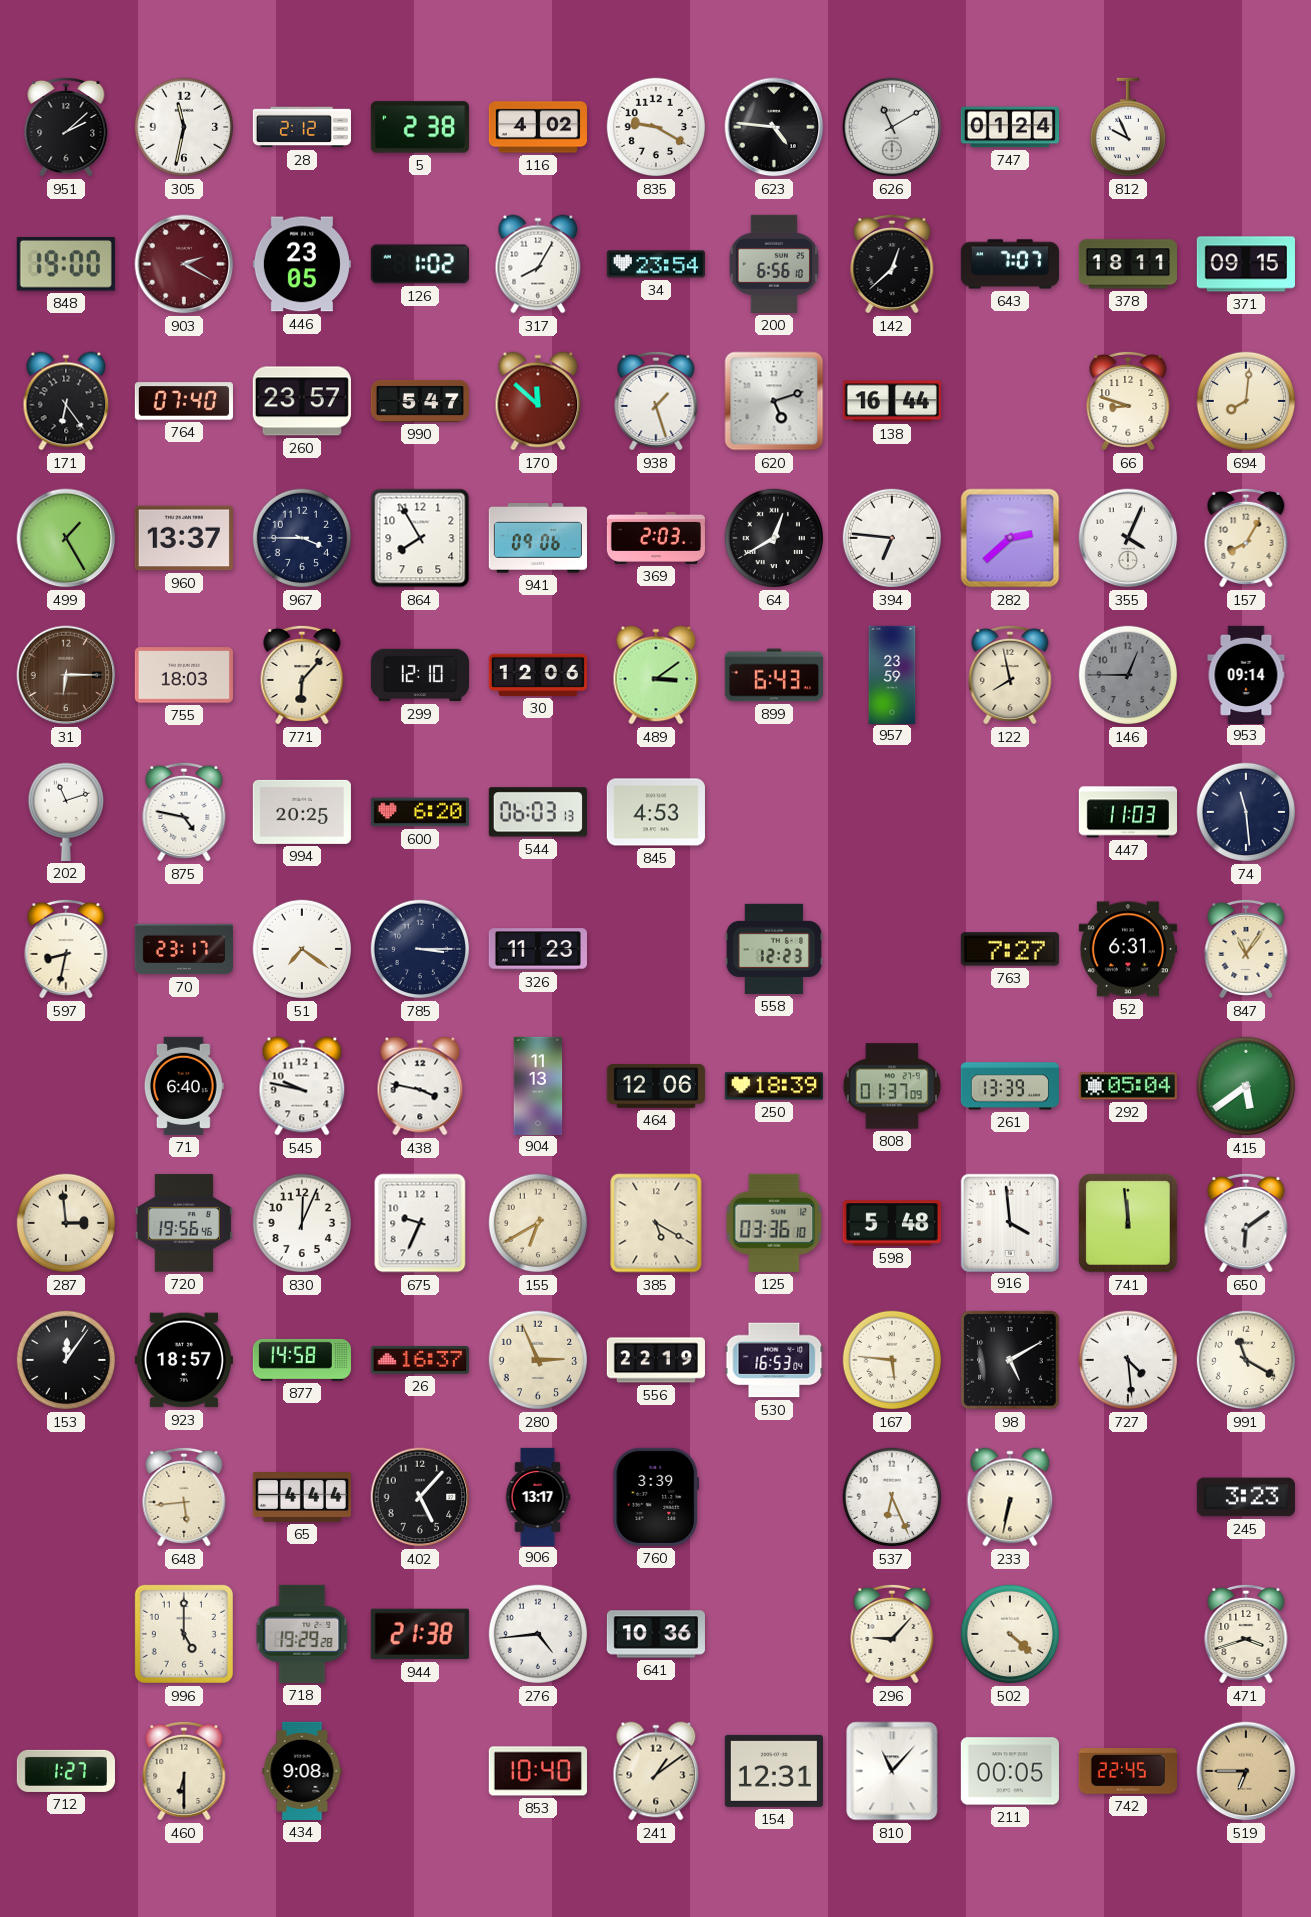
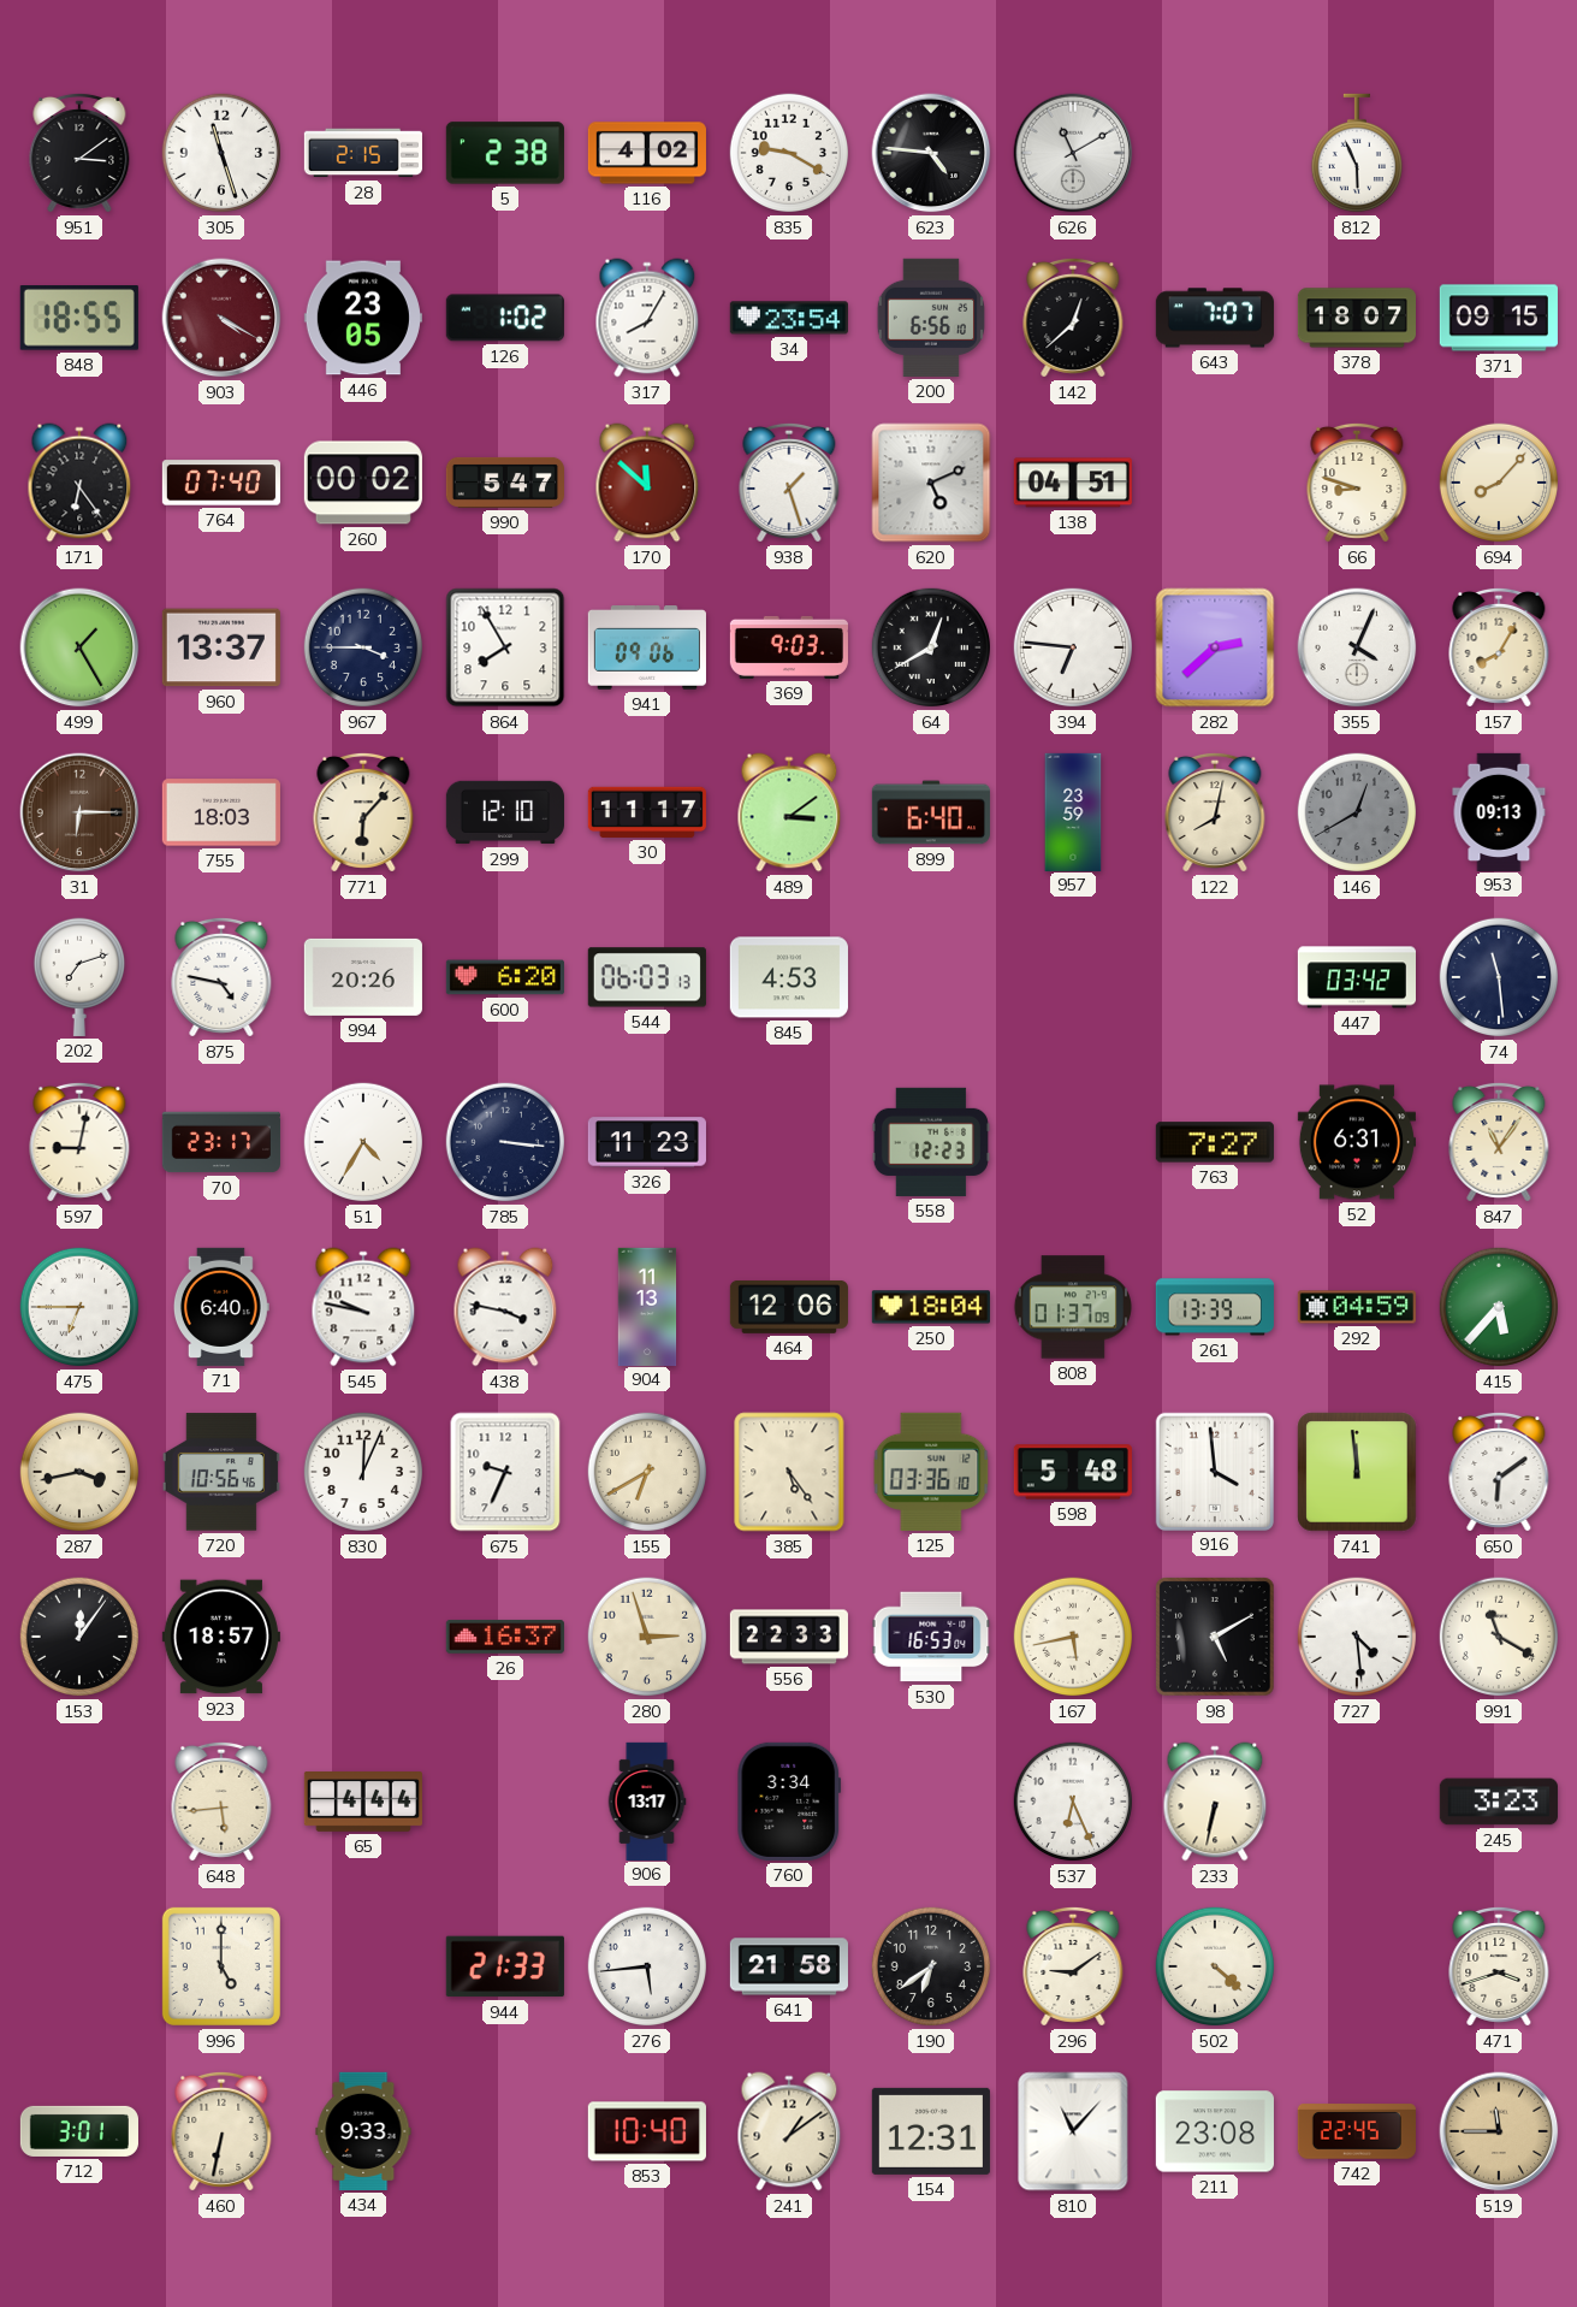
951: 2:08 -> 3:09
305: 11:32 -> 11:27
28: 2:12 -> 2:15
747: 01:24 -> none
812: 9:56 -> 5:56
848: 19:00 -> 18:55
903: 2:20 -> 4:20
378: 18:11 -> 18:07
260: 23:57 -> 00:02
620: 5:12 -> 5:11
138: 16:44 -> 04:51
694: 8:01 -> 8:07
369: 2:03 -> 9:03
30: 12:06 -> 11:17
899: 6:43 -> 6:40
122: 7:58 -> 8:02
146: 12:45 -> 12:40
953: 09:14 -> 09:13
202: 11:12 -> 7:12
994: 20:25 -> 20:26
447: 11:03 -> 03:42
597: 8:32 -> 9:02
51: 7:21 -> 4:35
785: 3:15 -> 3:16
475: none -> 6:45
250: 18:39 -> 18:04
292: 05:04 -> 04:59
415: 5:39 -> 5:37
287: 2:59 -> 3:43
720: 19:56 -> 10:56
385: 5:20 -> 5:24
877: 14:58 -> none
280: 2:56 -> 2:57
556: 22:19 -> 22:33
167: 5:46 -> 5:43
402: 5:07 -> none
760: 3:39 -> 3:34
718: 19:29 -> none
944: 21:38 -> 21:33
276: 4:44 -> 5:44
641: 10:36 -> 21:58
190: none -> 6:39
296: 9:07 -> 9:09
712: 1:27 -> 3:01
460: 6:30 -> 6:32
434: 9:08 -> 9:33
211: 00:05 -> 23:08
519: 6:45 -> 11:45
